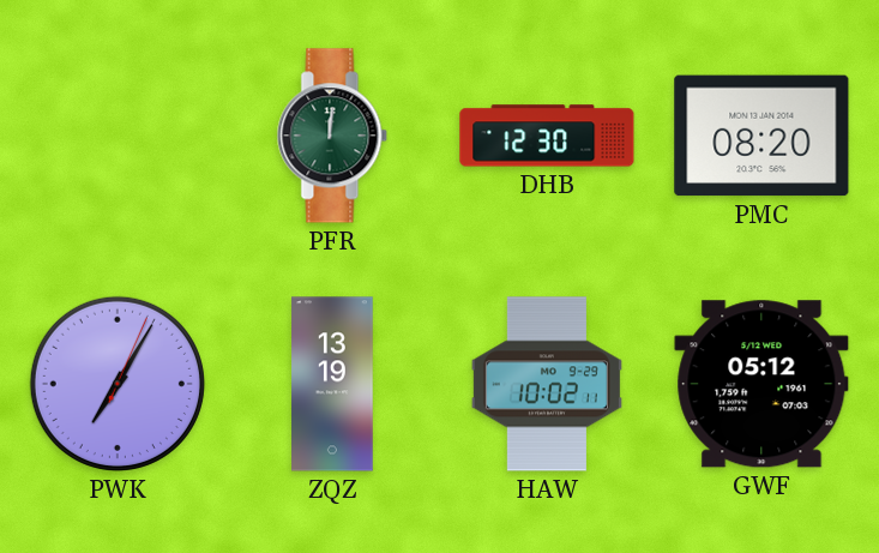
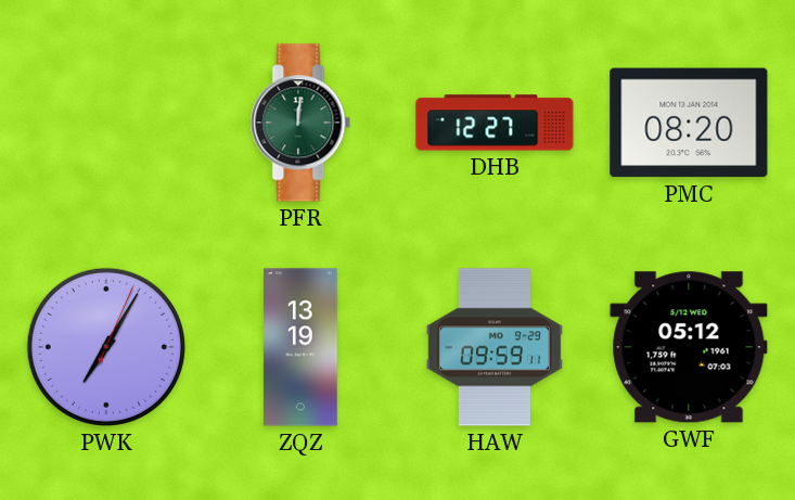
DHB: 12:30 -> 12:27
HAW: 10:02 -> 09:59
